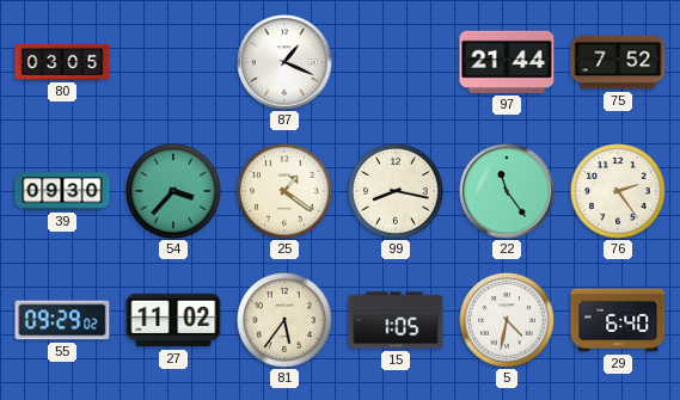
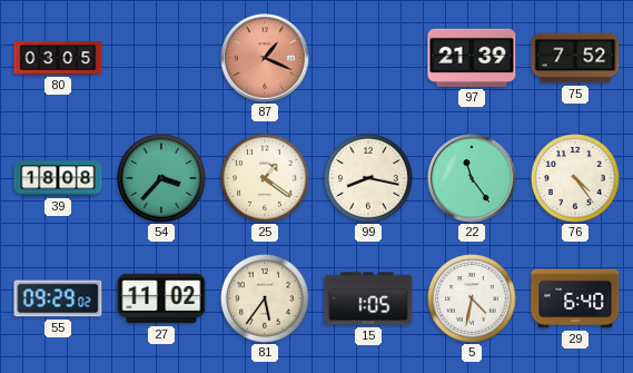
87 dial: white -> salmon
97: 21:44 -> 21:39
39: 09:30 -> 18:08
76: 2:24 -> 4:24
